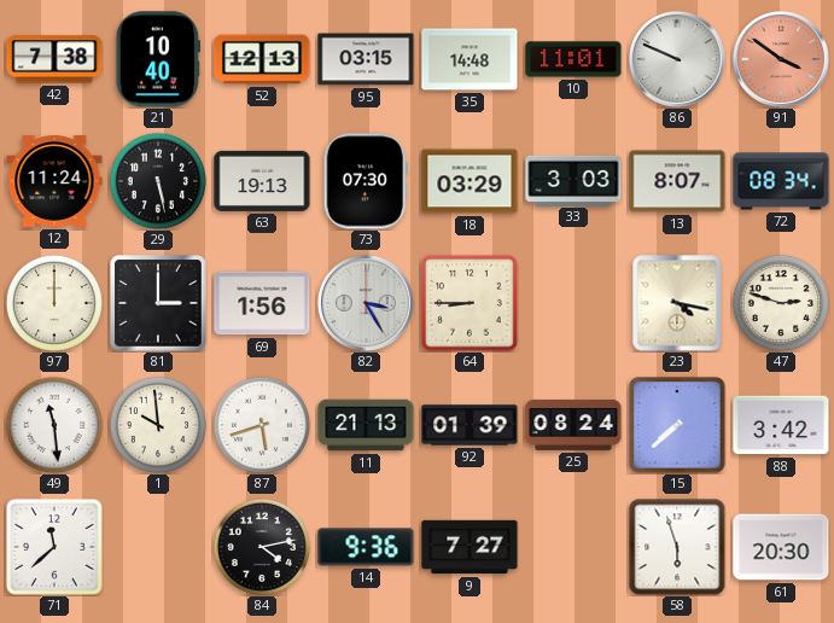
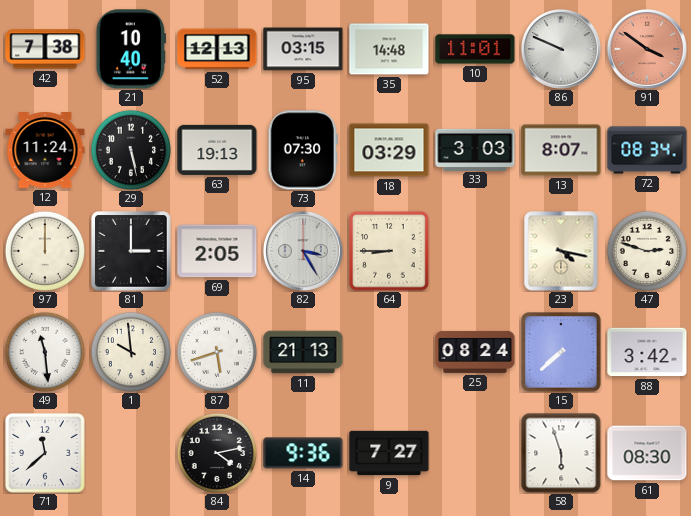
69: 1:56 -> 2:05
92: 01:39 -> none
61: 20:30 -> 08:30
